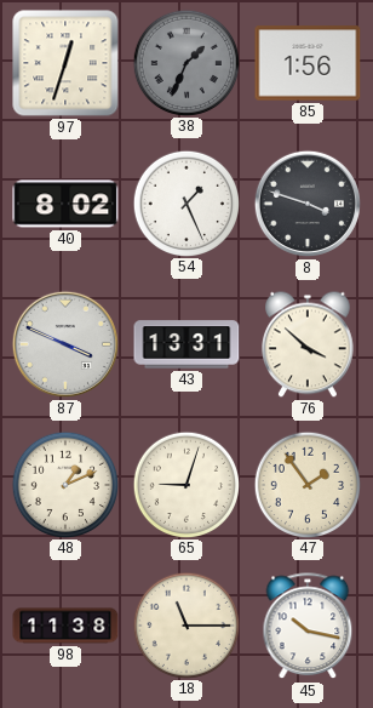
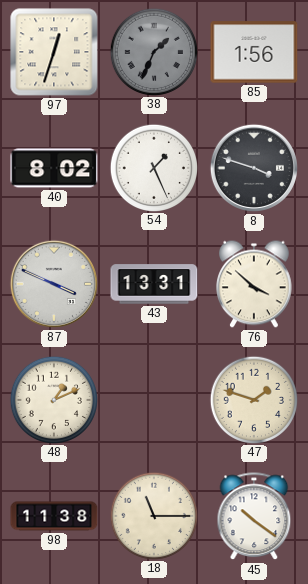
65: 9:03 -> none
47: 1:54 -> 1:48
45: 10:17 -> 10:21
